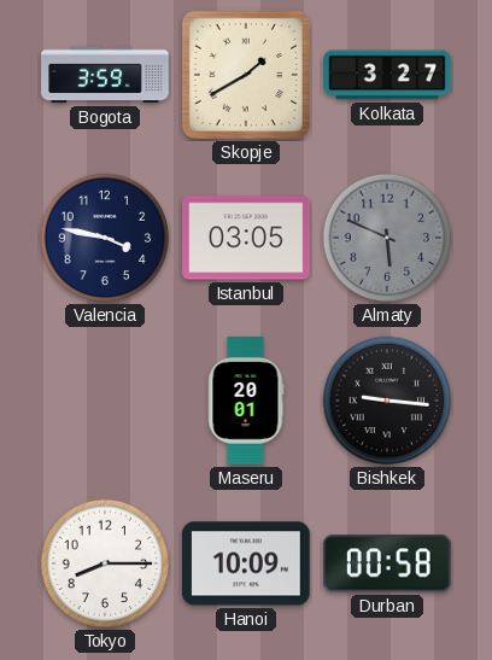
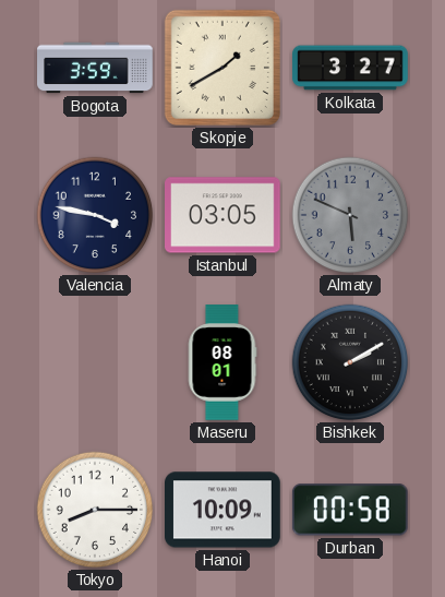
Maseru: 20:01 -> 08:01
Bishkek: 9:16 -> 2:10
